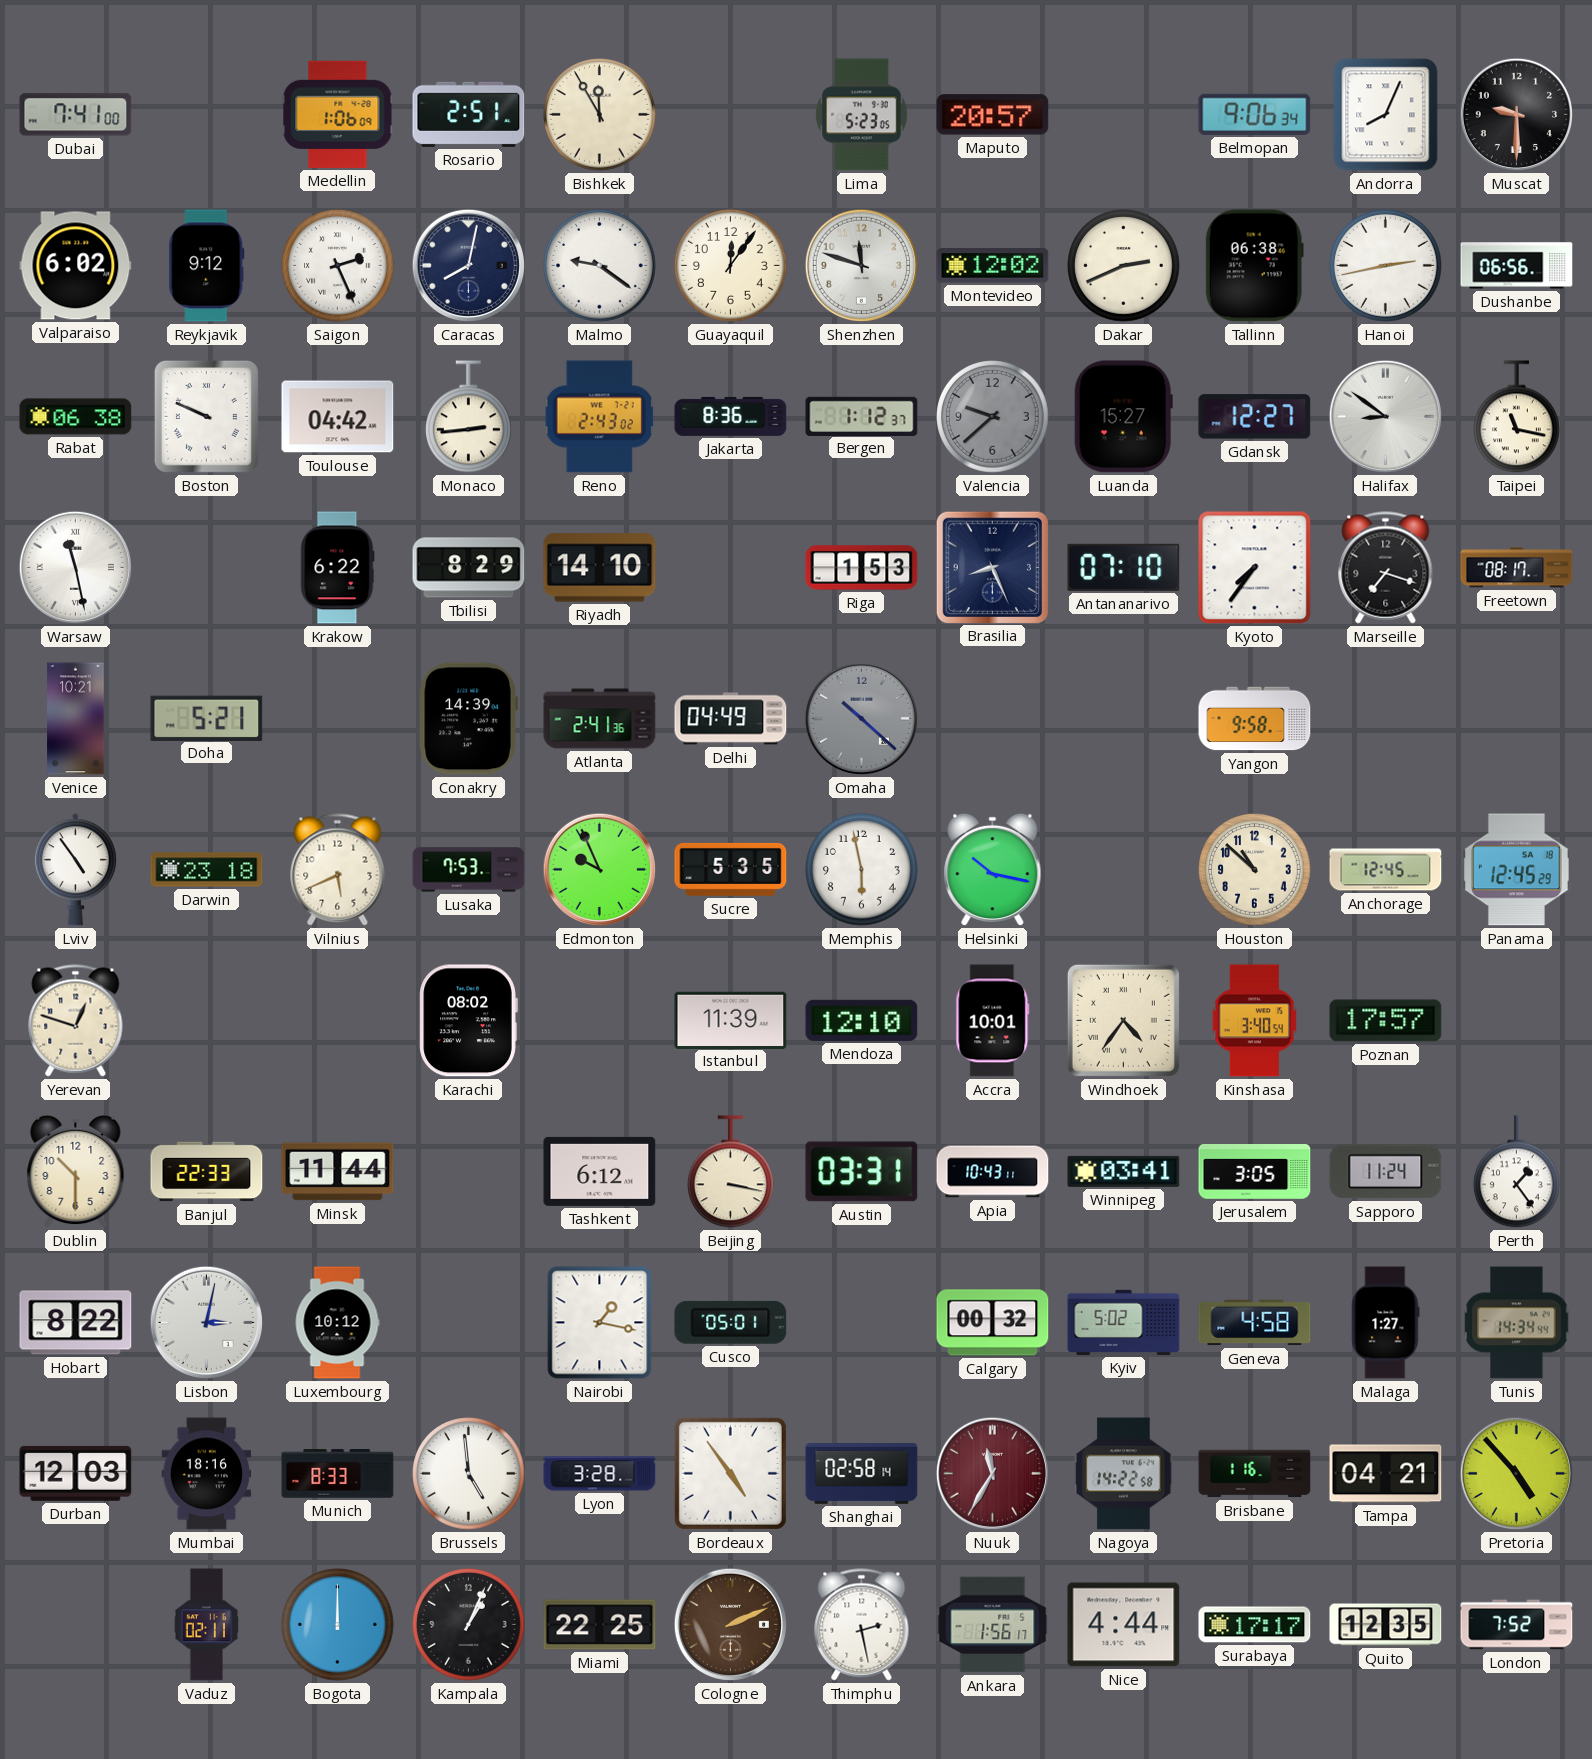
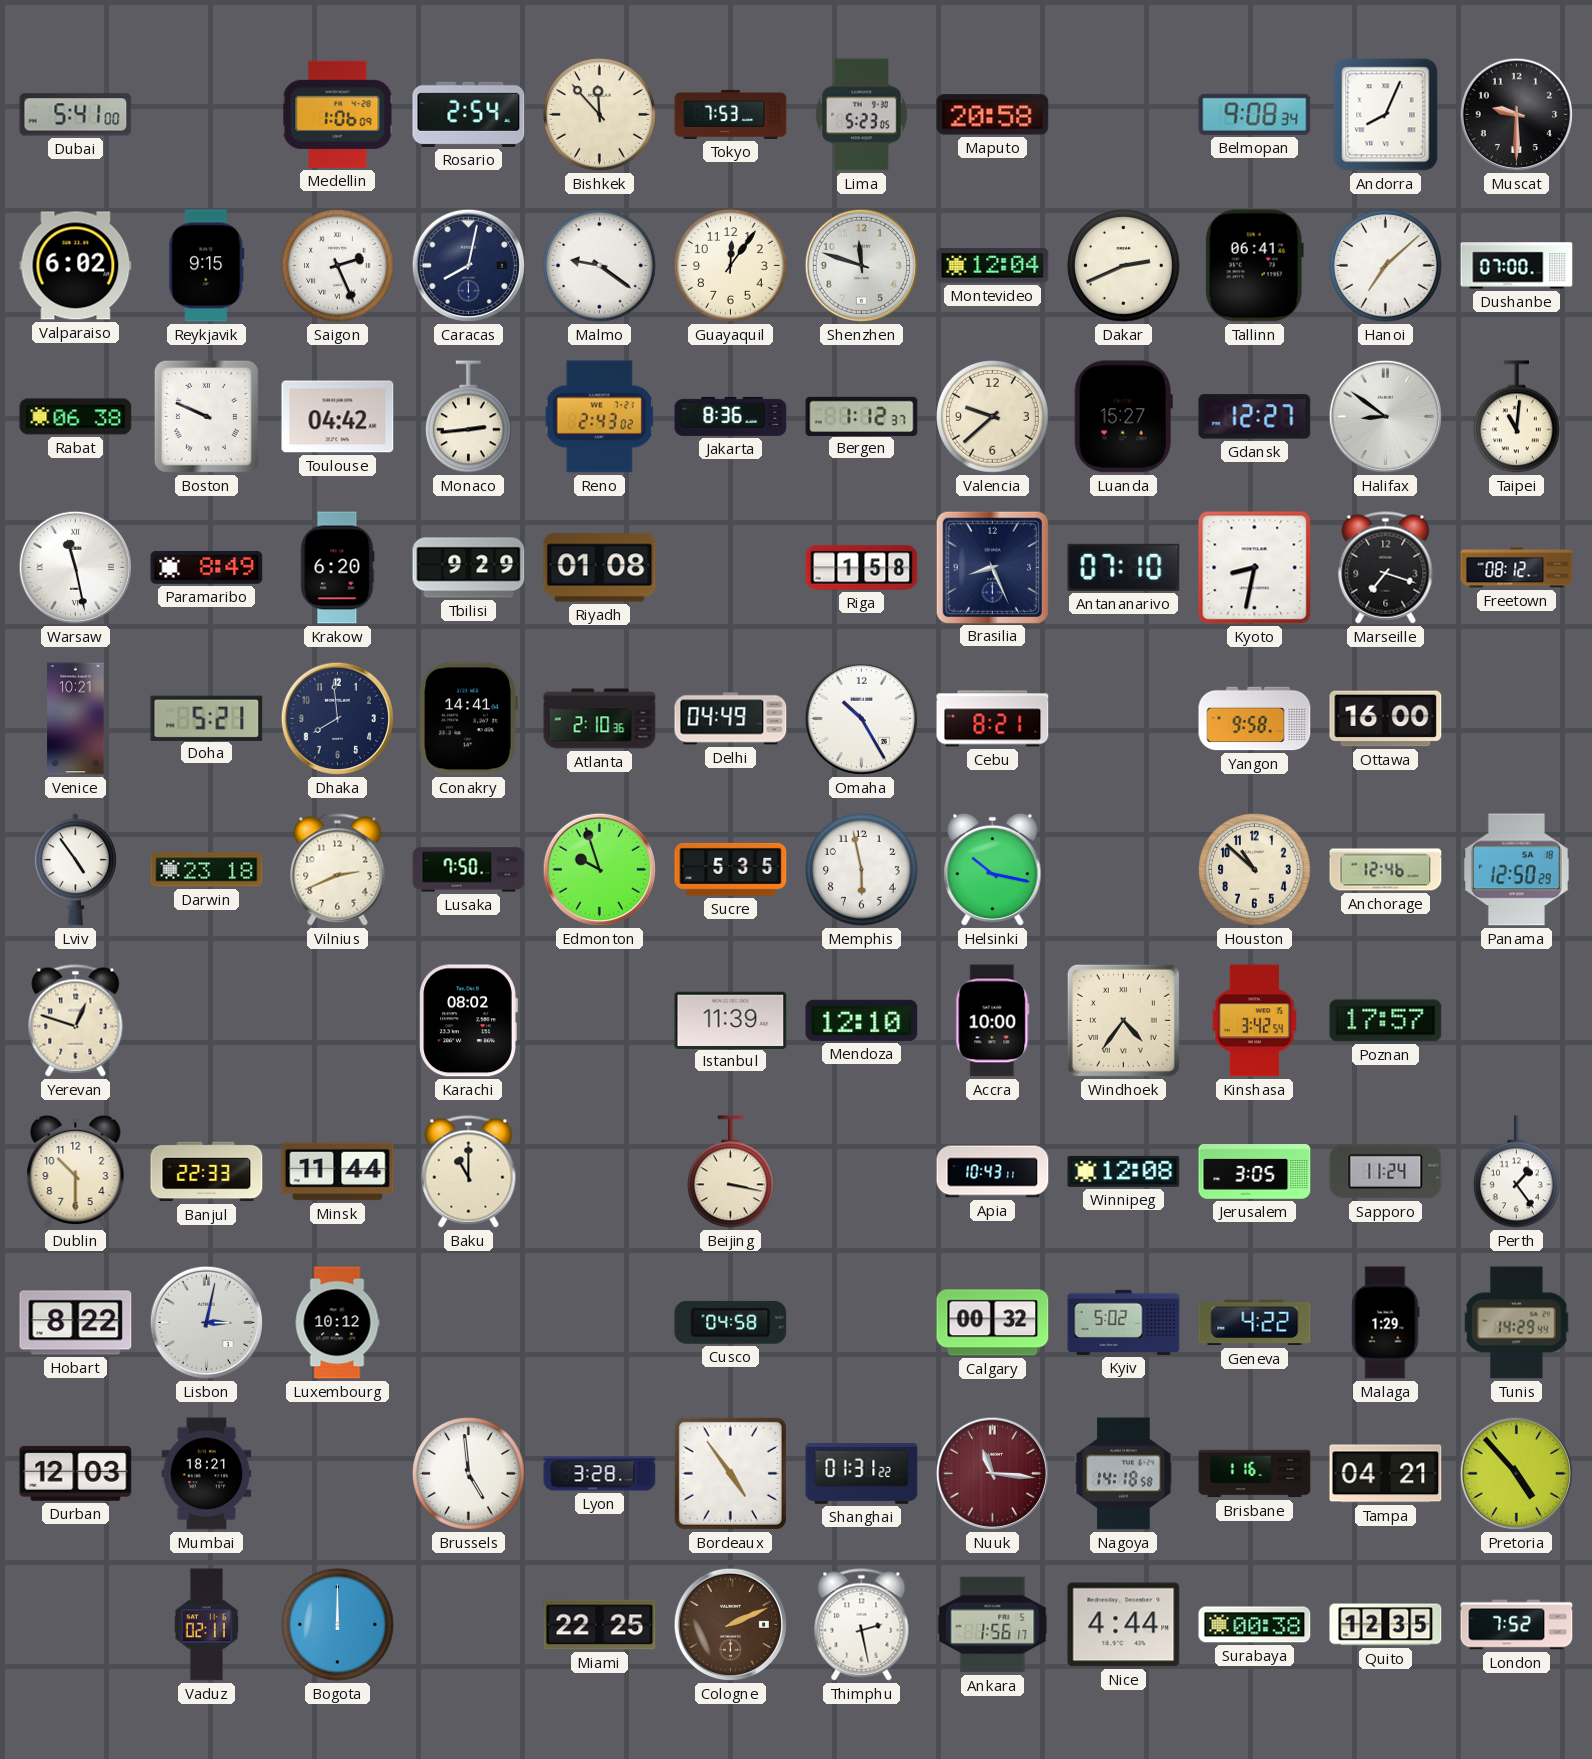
Dubai: 7:41 -> 5:41
Rosario: 2:51 -> 2:54
Bishkek: 11:55 -> 11:53
Tokyo: none -> 7:53
Maputo: 20:57 -> 20:58
Belmopan: 9:06 -> 9:08
Reykjavik: 9:12 -> 9:15
Montevideo: 12:02 -> 12:04
Tallinn: 06:38 -> 06:41
Hanoi: 2:43 -> 7:08
Dushanbe: 06:56 -> 07:00
Valencia dial: grey -> cream
Taipei: 11:17 -> 11:01
Paramaribo: none -> 8:49
Krakow: 6:22 -> 6:20
Tbilisi: 8:29 -> 9:29
Riyadh: 14:10 -> 01:08
Riga: 1:53 -> 1:58
Kyoto: 7:36 -> 8:32
Freetown: 08:17 -> 08:12
Dhaka: none -> 7:59
Conakry: 14:39 -> 14:41
Atlanta: 2:41 -> 2:10
Omaha: 10:22 -> 10:25
Omaha dial: grey -> white
Cebu: none -> 8:21
Ottawa: none -> 16:00
Vilnius: 5:41 -> 2:41
Lusaka: 7:53 -> 7:50
Edmonton: 9:56 -> 9:57
Anchorage: 12:45 -> 12:46
Panama: 12:45 -> 12:50
Accra: 10:01 -> 10:00
Kinshasa: 3:40 -> 3:42
Baku: none -> 11:00
Tashkent: 6:12 -> none
Austin: 03:31 -> none
Winnipeg: 03:41 -> 12:08
Nairobi: 1:17 -> none
Cusco: 05:01 -> 04:58
Geneva: 4:58 -> 4:22
Malaga: 1:27 -> 1:29
Tunis: 14:34 -> 14:29
Mumbai: 18:16 -> 18:21
Munich: 8:33 -> none
Shanghai: 02:58 -> 01:31
Nuuk: 11:35 -> 11:16
Nagoya: 14:22 -> 14:18
Kampala: 1:04 -> none
Surabaya: 17:17 -> 00:38
